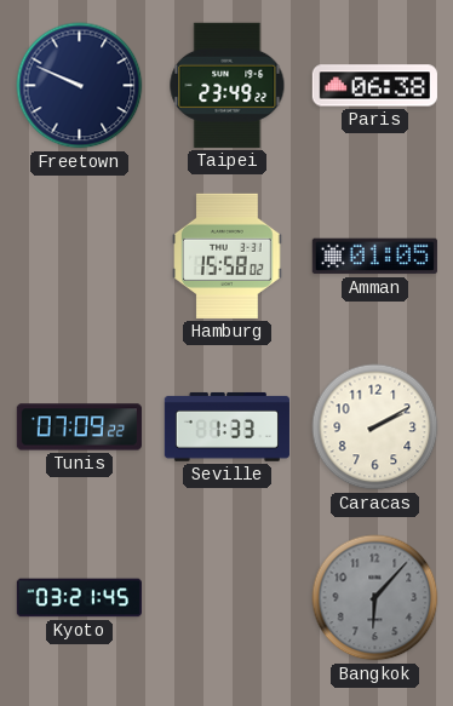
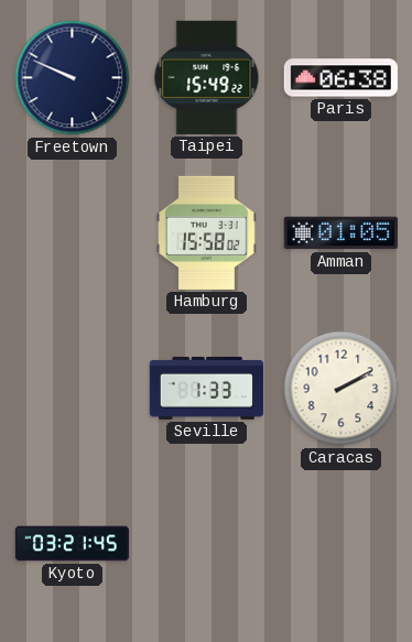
Taipei: 23:49 -> 15:49
Tunis: 07:09 -> none
Bangkok: 6:07 -> none
